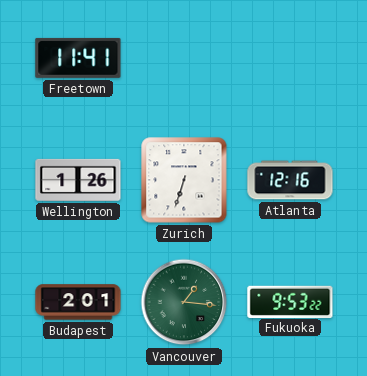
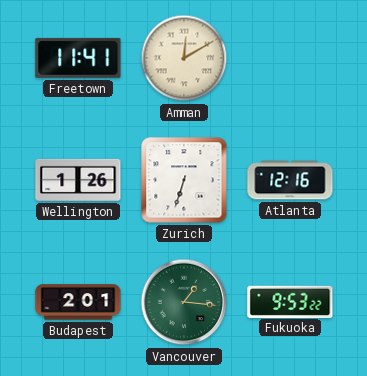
Amman: none -> 12:10
